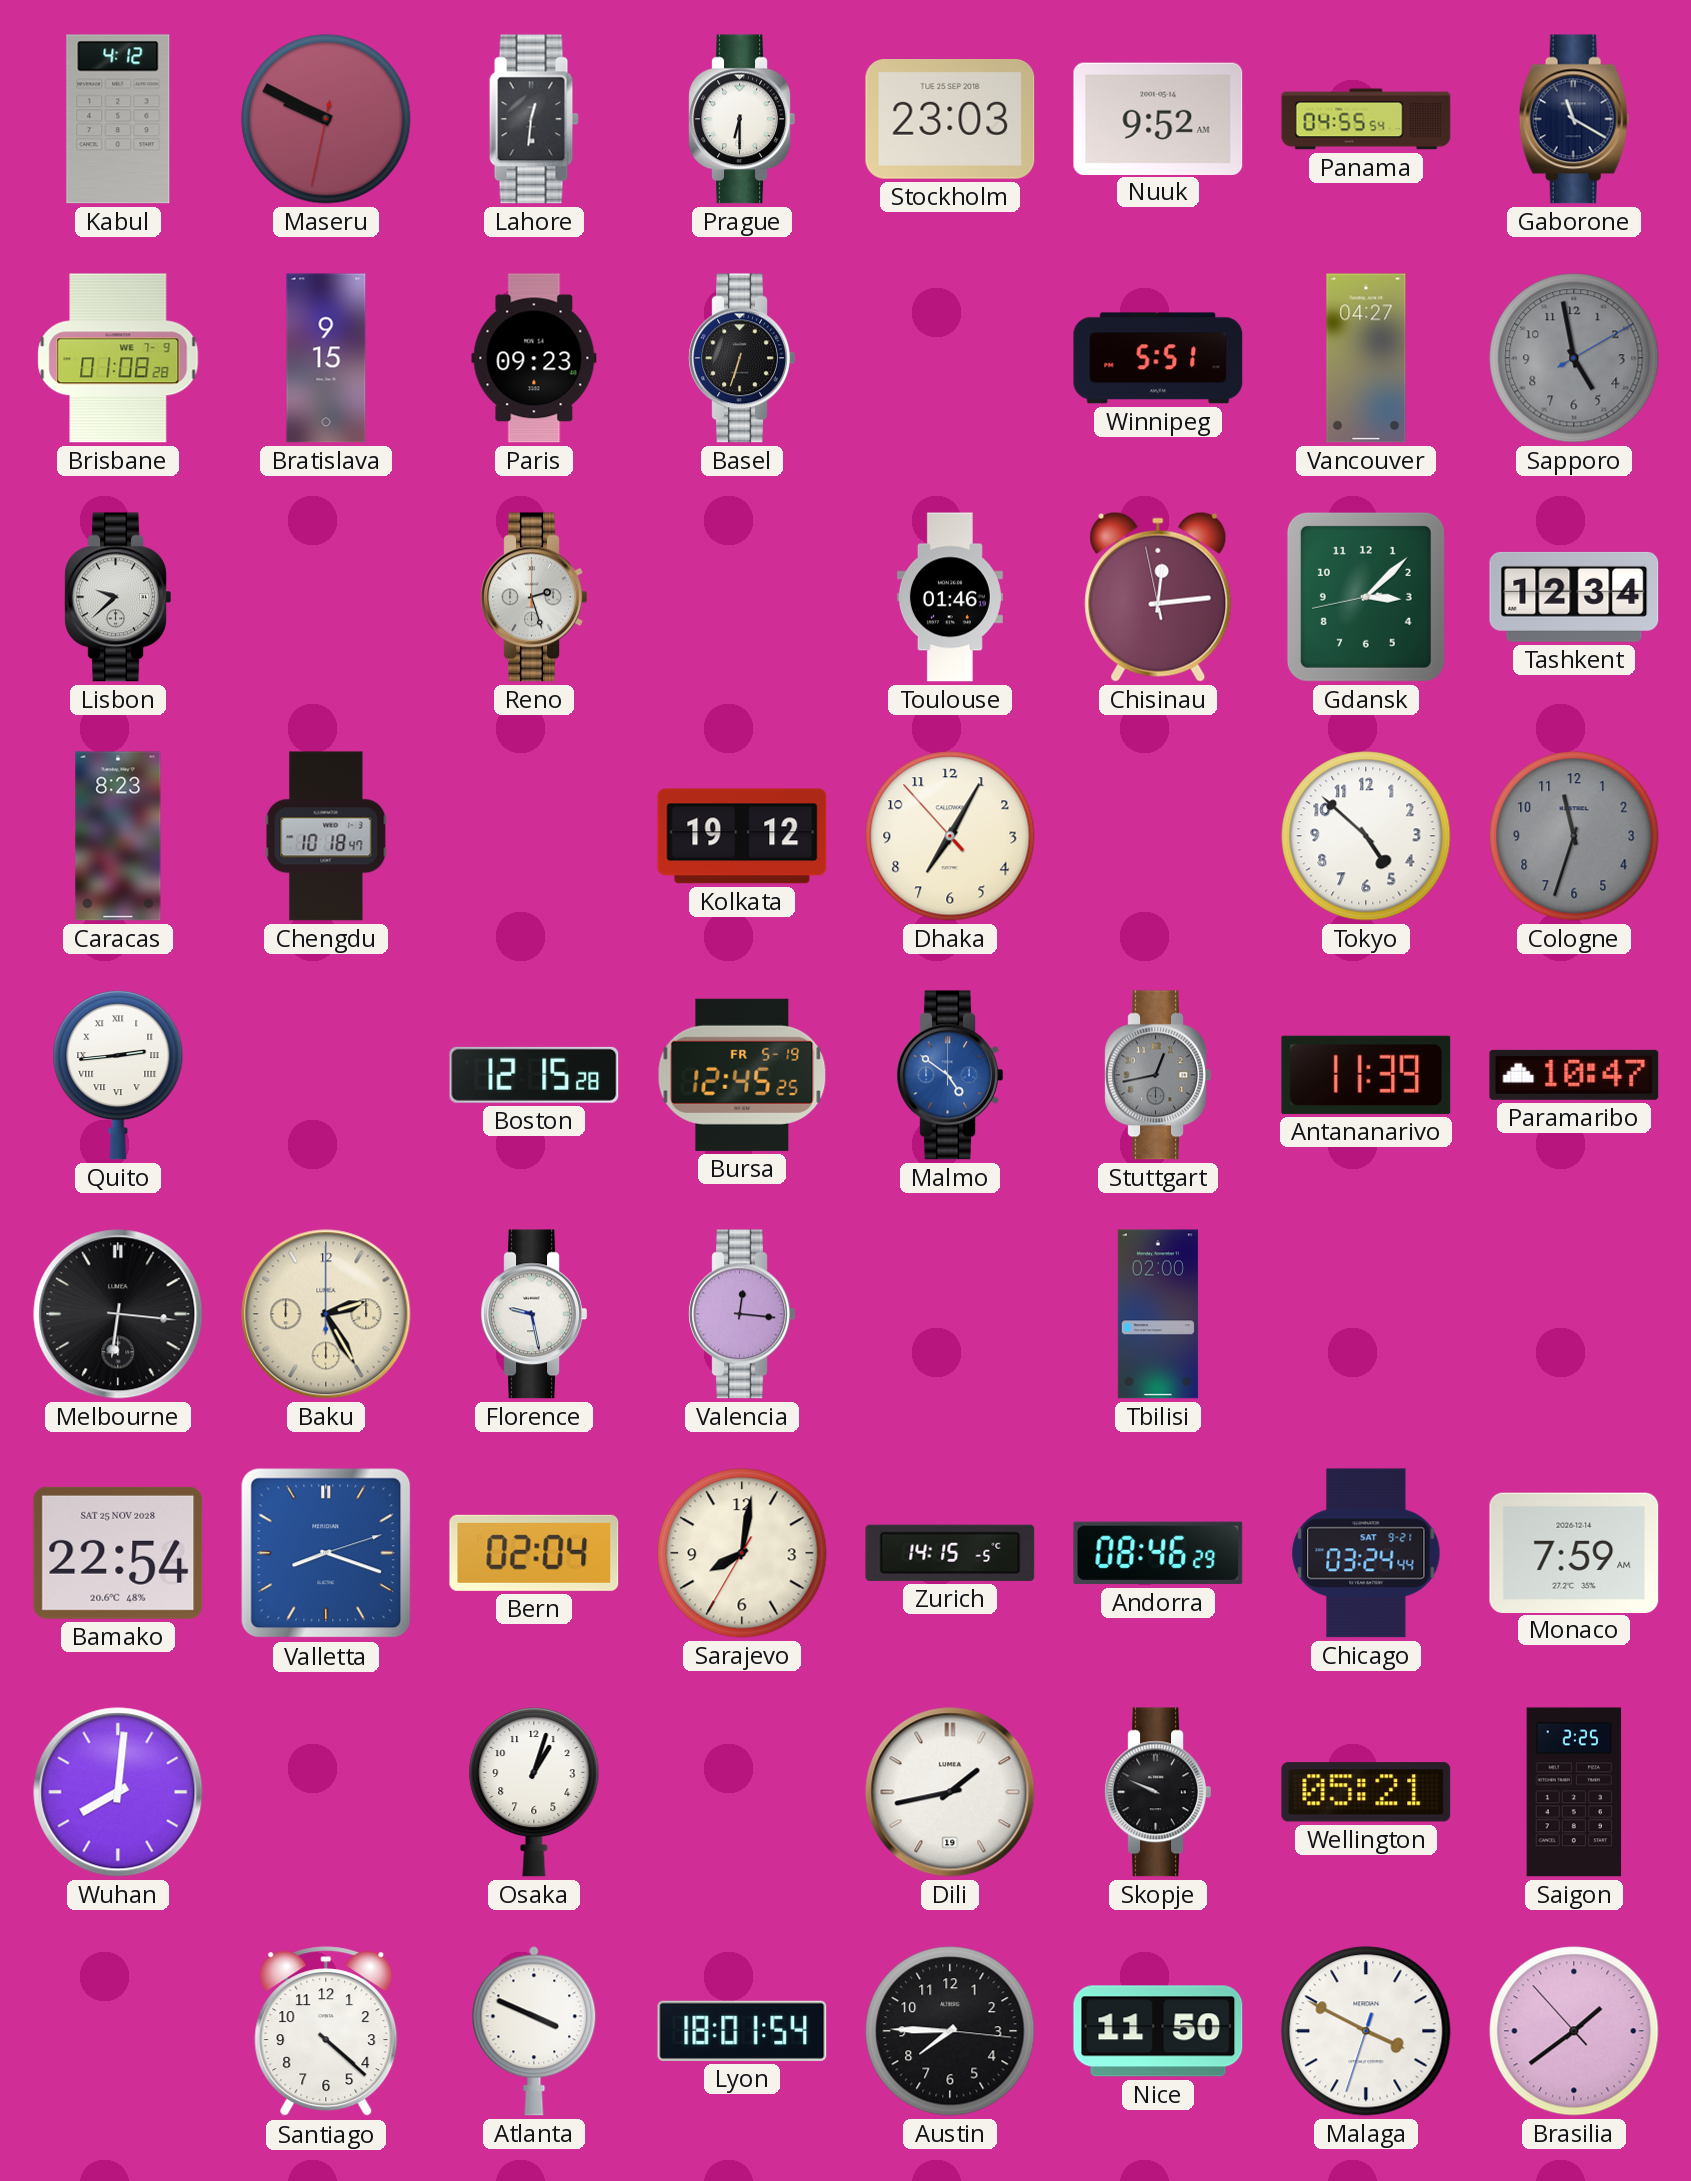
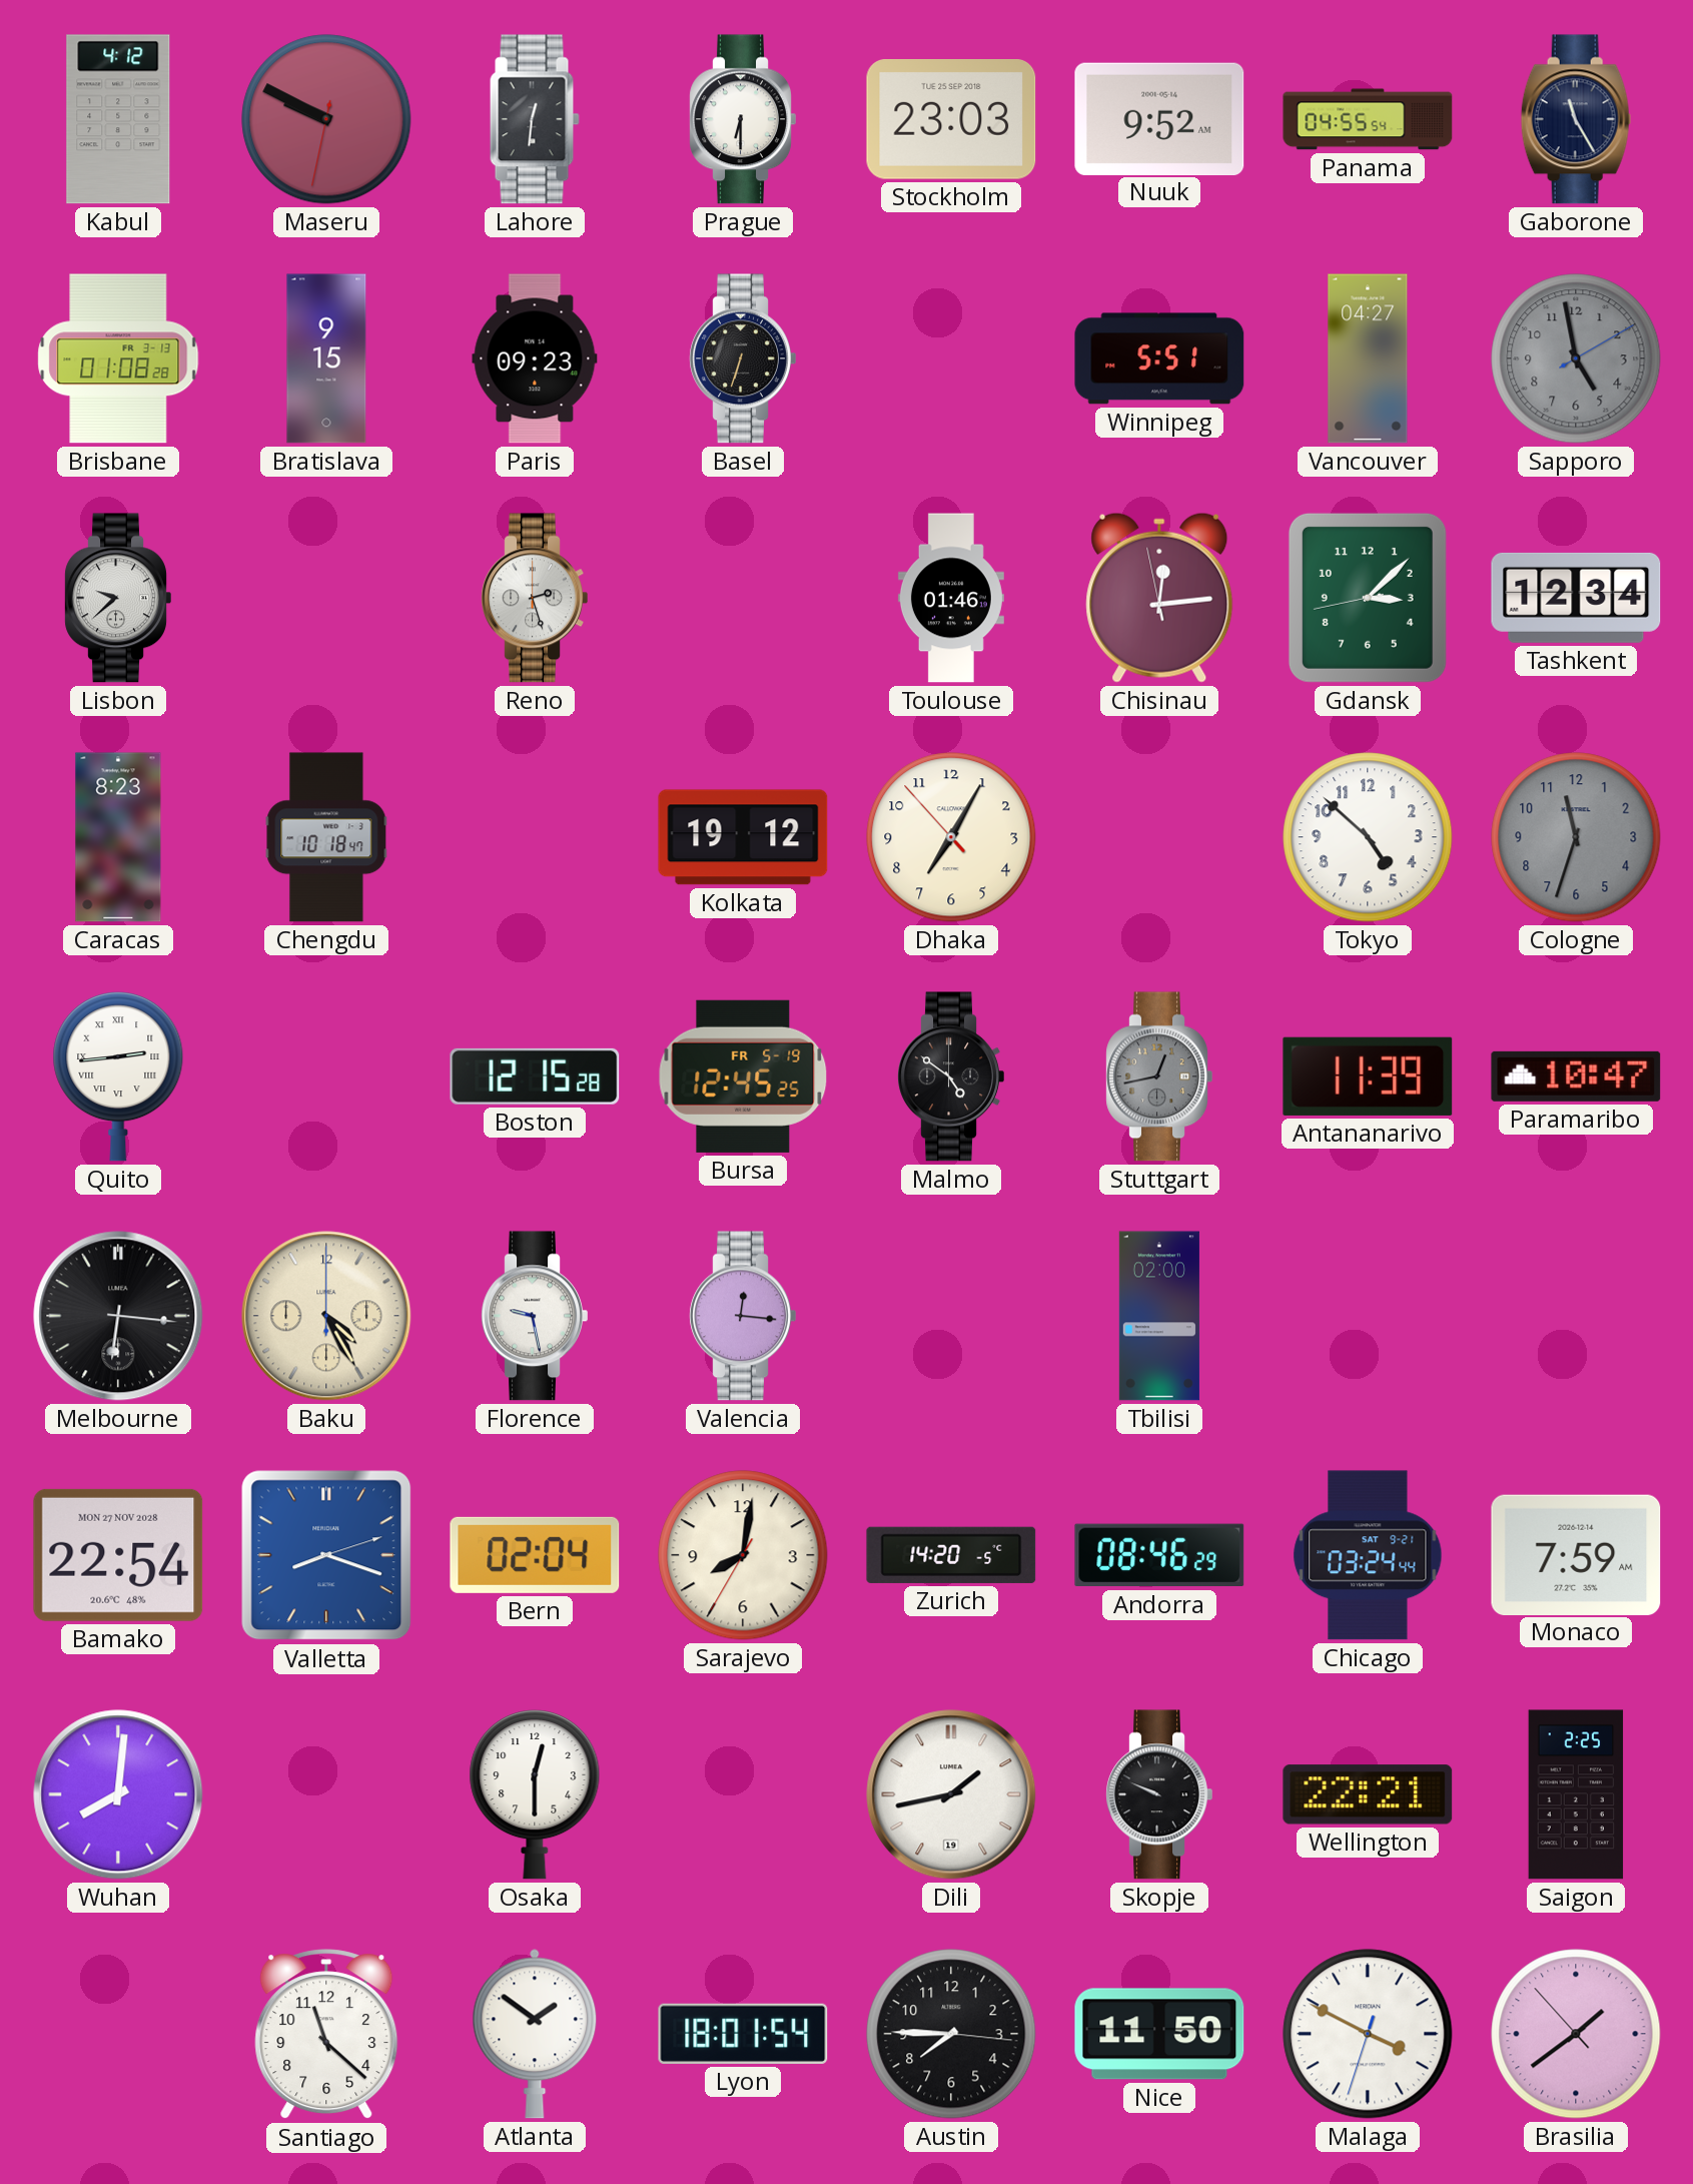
Gaborone: 11:20 -> 11:25
Brisbane date: WE 7-9 -> FR 3-13
Malmo dial: blue -> black
Baku: 2:25 -> 4:25
Bamako date: SAT 25 NOV 2028 -> MON 27 NOV 2028
Zurich: 14:15 -> 14:20
Osaka: 1:03 -> 12:30
Wellington: 05:21 -> 22:21
Santiago: 4:22 -> 11:22
Atlanta: 3:49 -> 1:51
